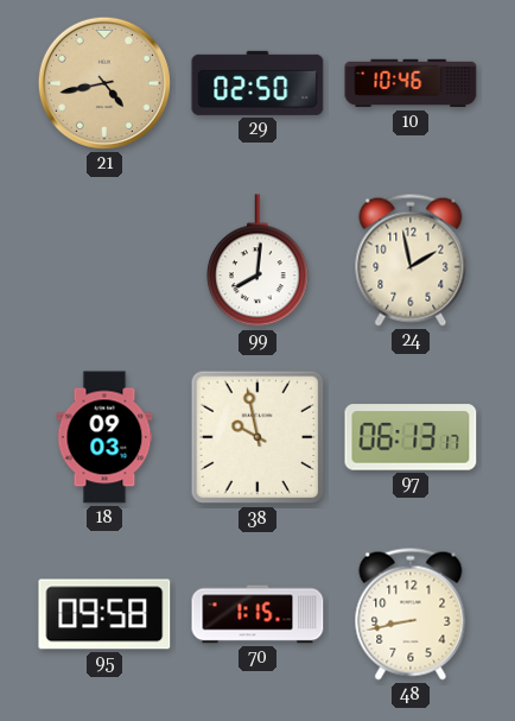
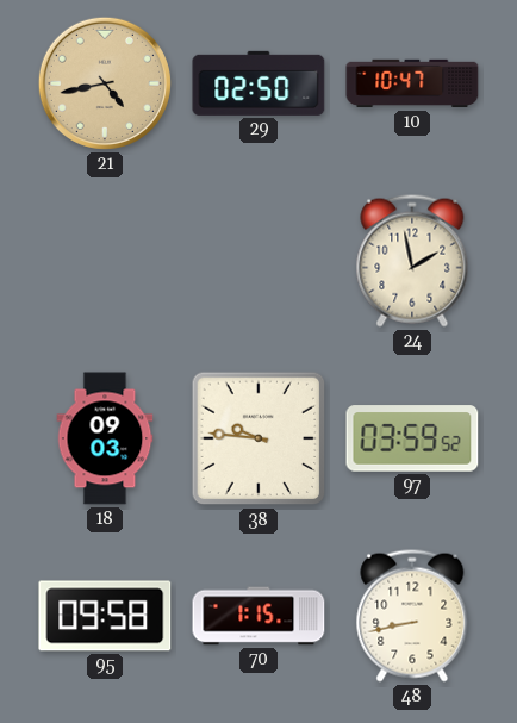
10: 10:46 -> 10:47
99: 8:01 -> none
38: 9:58 -> 9:46
97: 06:13 -> 03:59
